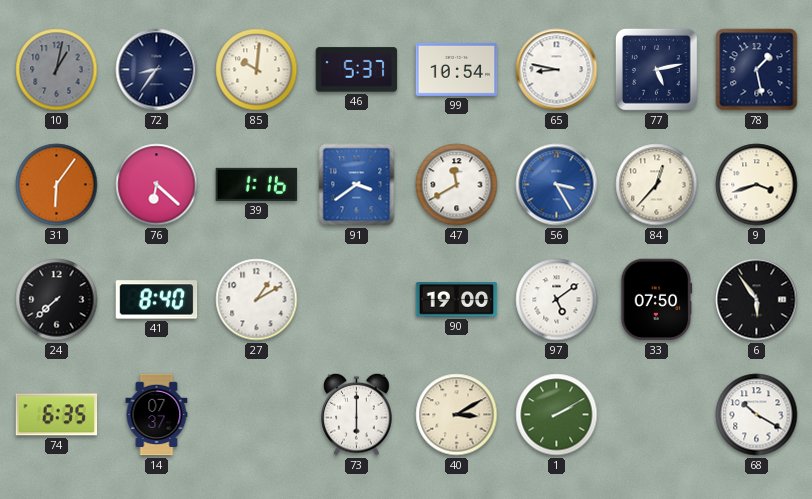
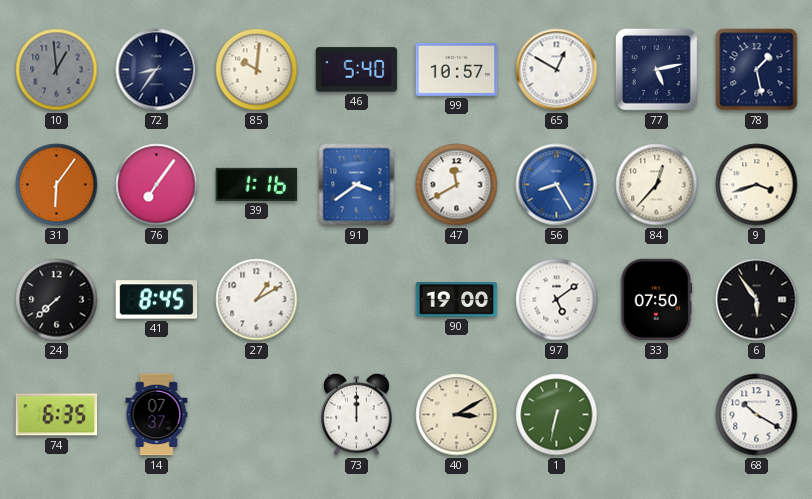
10: 1:02 -> 12:59
46: 5:37 -> 5:40
99: 10:54 -> 10:57
65: 8:47 -> 12:50
76: 6:22 -> 7:06
56: 3:25 -> 8:25
41: 8:40 -> 8:45
73: 6:00 -> 12:00
1: 2:10 -> 6:32
